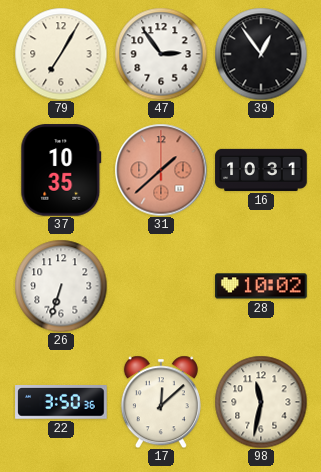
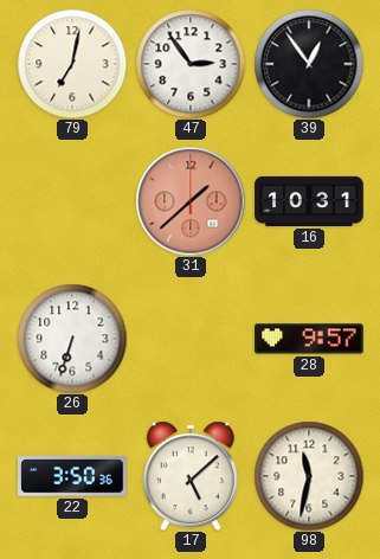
79: 7:05 -> 7:02
37: 10:35 -> none
28: 10:02 -> 9:57
17: 12:08 -> 5:08
